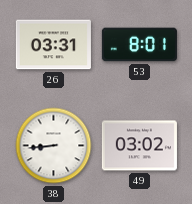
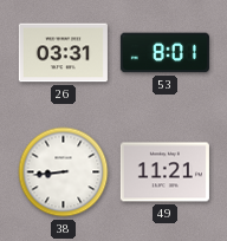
49: 03:02 -> 11:21
